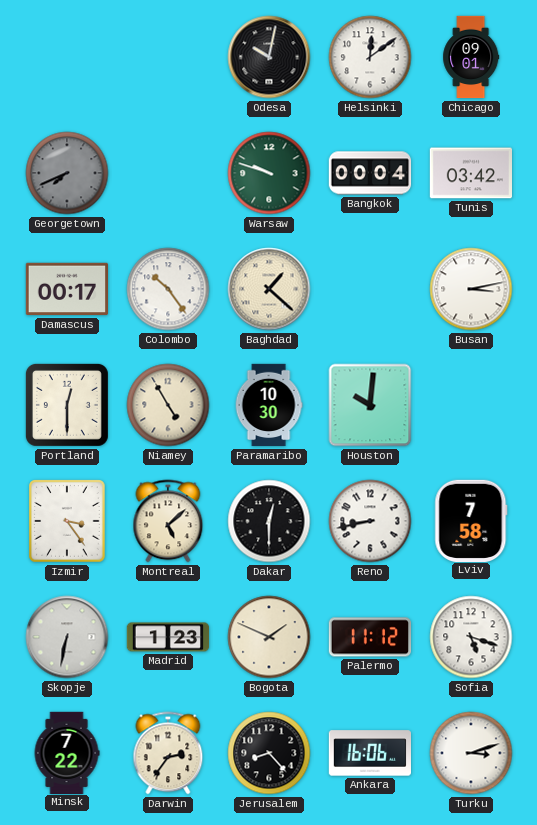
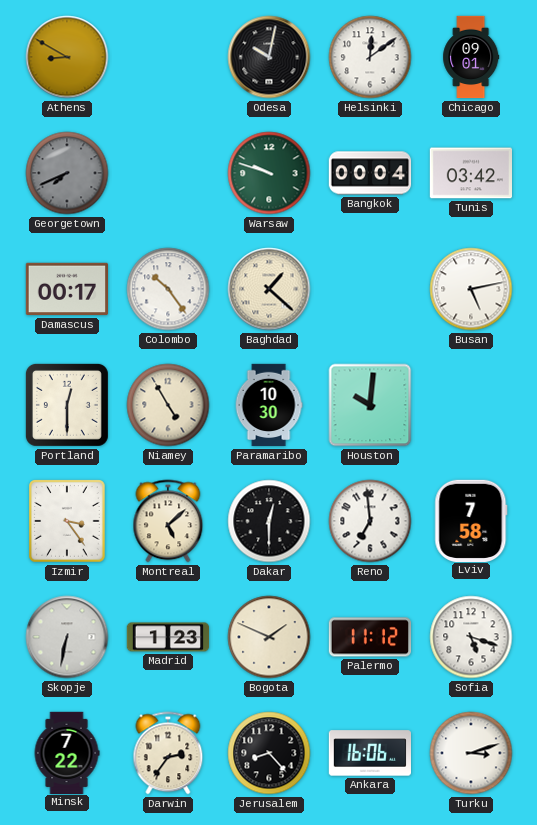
Athens: none -> 8:50
Busan: 3:13 -> 5:13
Reno: 8:43 -> 6:59
